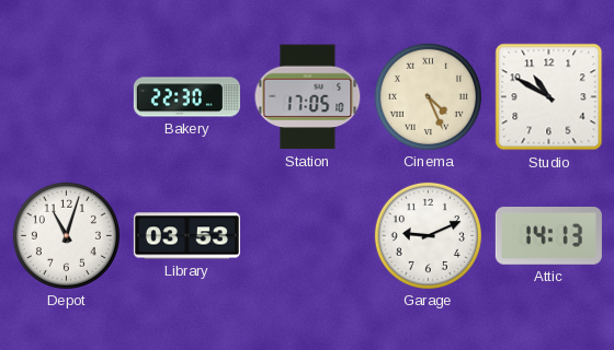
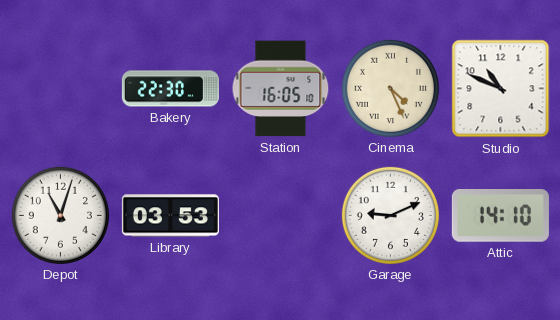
Station: 17:05 -> 16:05
Studio: 10:50 -> 10:49
Attic: 14:13 -> 14:10
